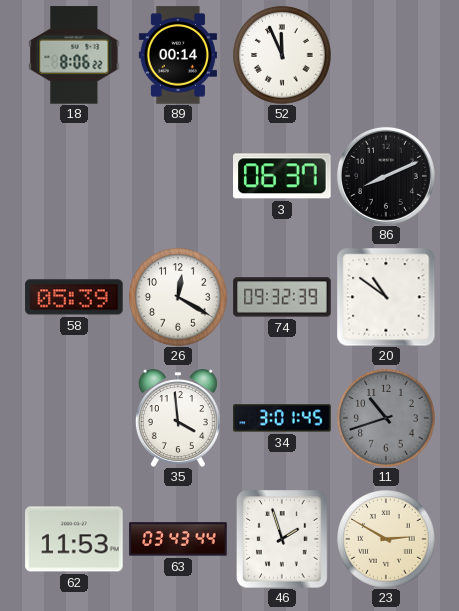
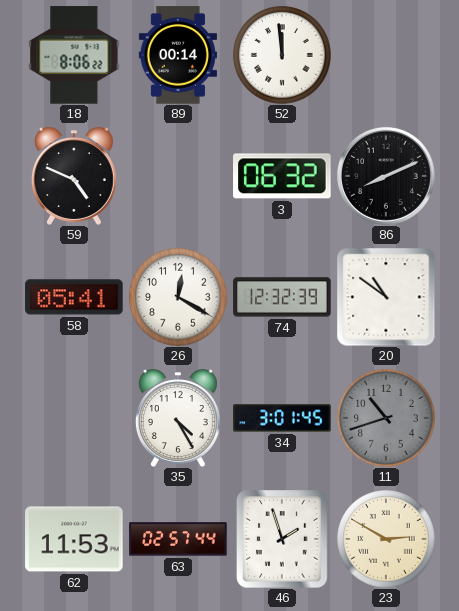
52: 11:56 -> 11:59
59: none -> 4:49
3: 06:37 -> 06:32
58: 05:39 -> 05:41
74: 09:32 -> 12:32
35: 3:59 -> 4:25
63: 03:43 -> 02:57
